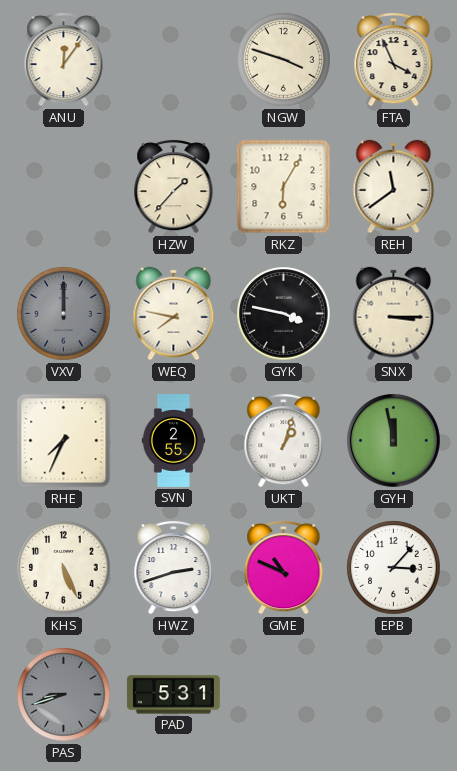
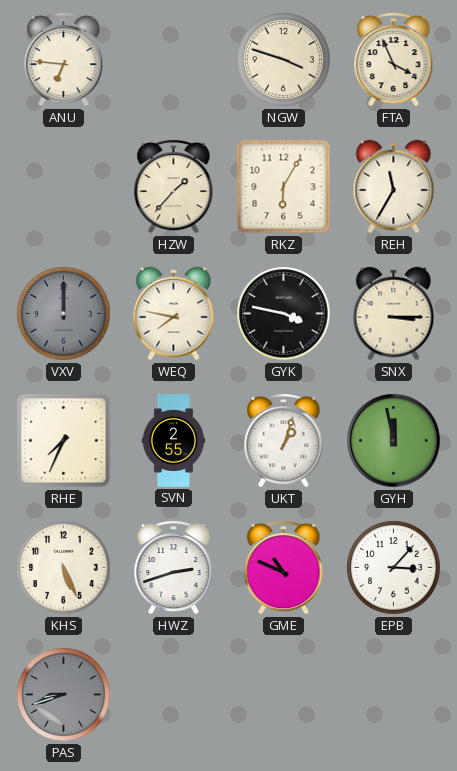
ANU: 12:06 -> 6:46
REH: 11:39 -> 11:35
PAD: 5:31 -> none
